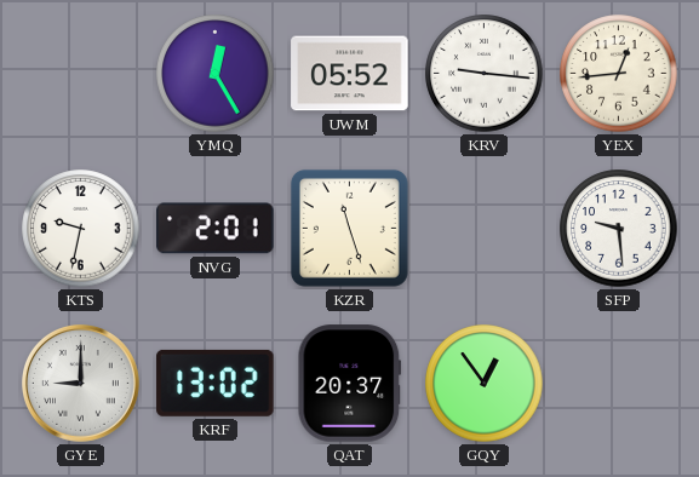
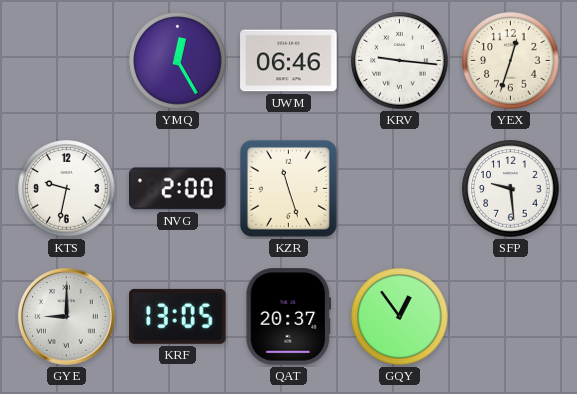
UWM: 05:52 -> 06:46
YEX: 12:44 -> 12:33
NVG: 2:01 -> 2:00
KRF: 13:02 -> 13:05
